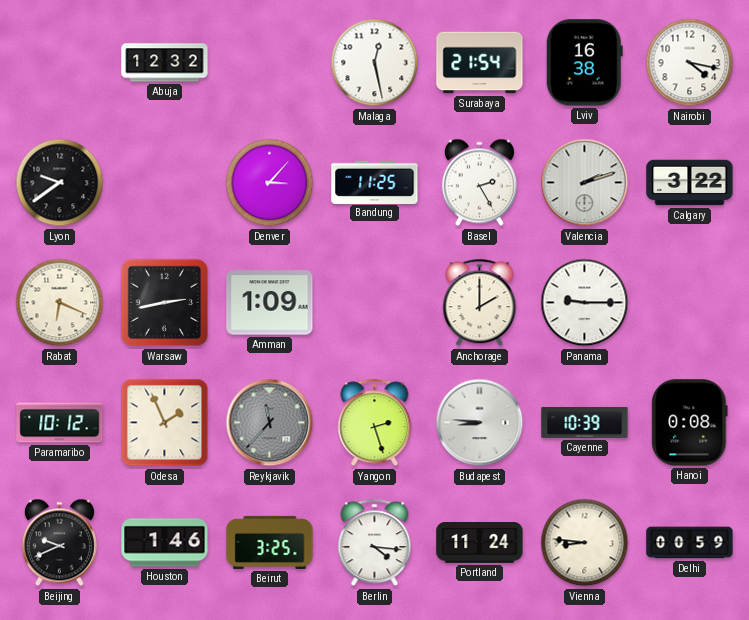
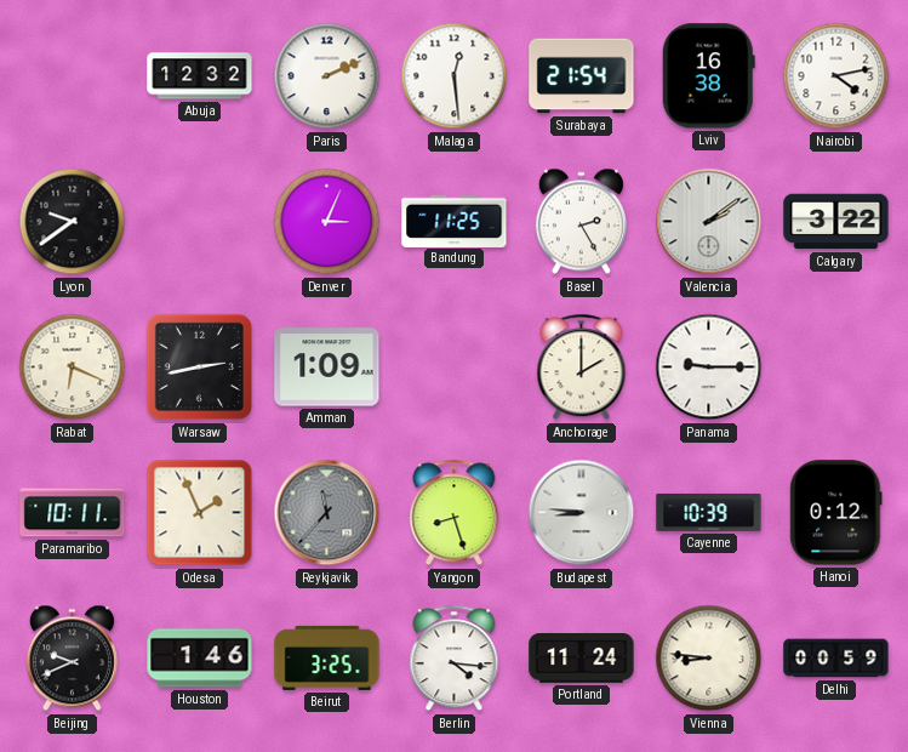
Paris: none -> 2:11
Malaga: 12:28 -> 12:29
Nairobi: 4:17 -> 4:13
Denver: 3:07 -> 3:04
Valencia: 2:12 -> 2:09
Paramaribo: 10:12 -> 10:11
Yangon: 2:27 -> 8:27
Hanoi: 0:08 -> 0:12
